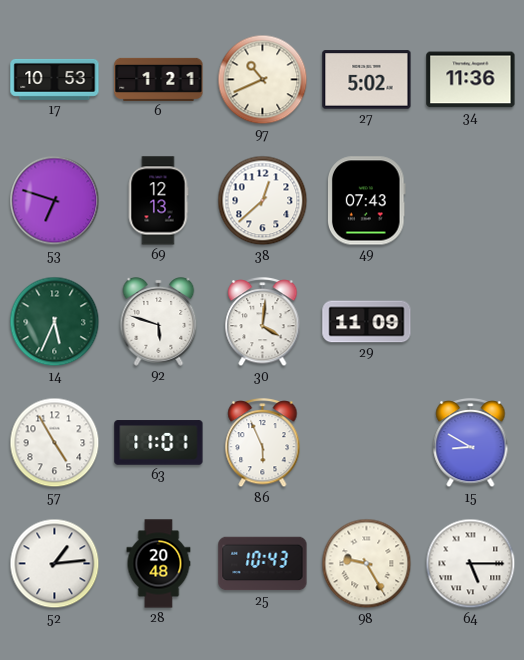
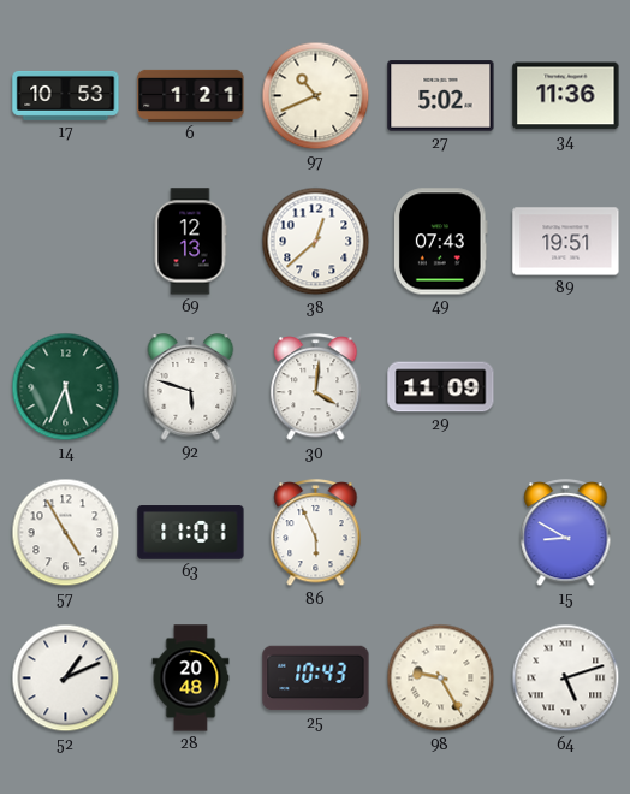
53: 6:48 -> none
89: none -> 19:51
52: 1:14 -> 1:11
64: 5:15 -> 5:12
